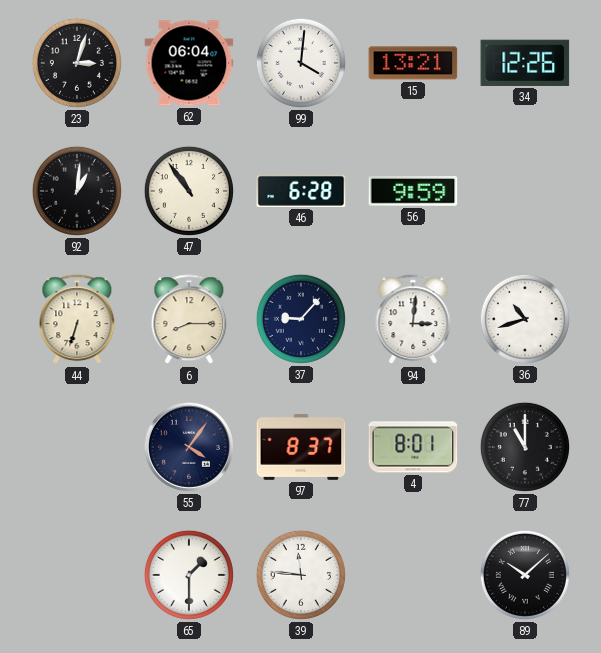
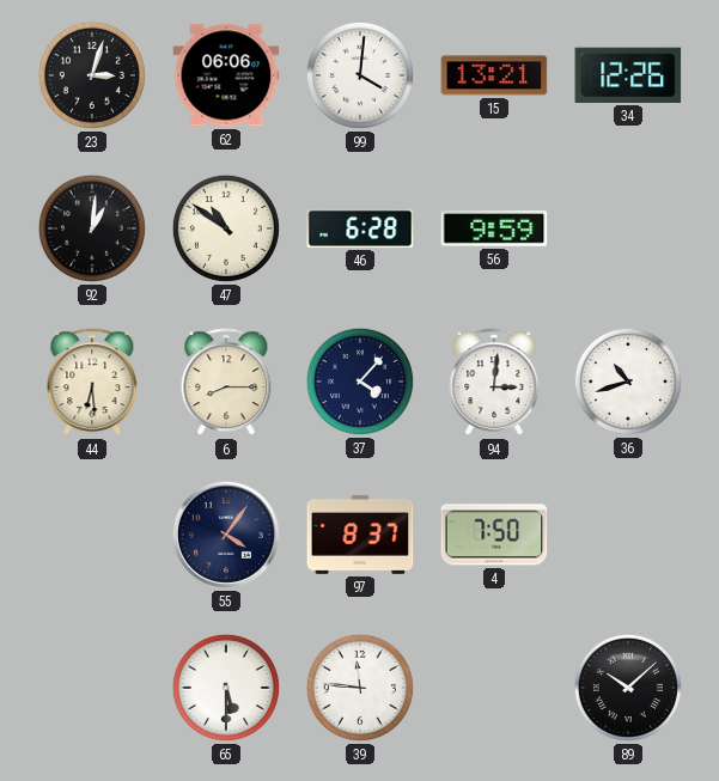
62: 06:04 -> 06:06
47: 10:54 -> 10:51
44: 6:33 -> 6:29
37: 9:07 -> 4:07
4: 8:01 -> 7:50
77: 11:00 -> none
65: 1:30 -> 5:30
